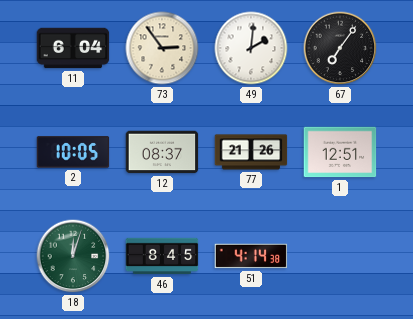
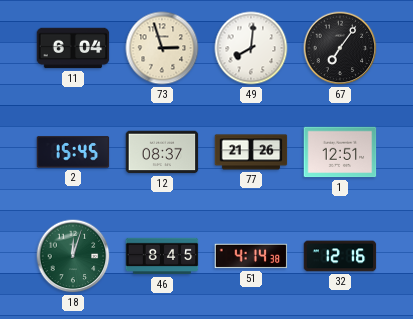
73: 2:54 -> 2:57
49: 2:01 -> 8:01
2: 10:05 -> 15:45
32: none -> 12:16
